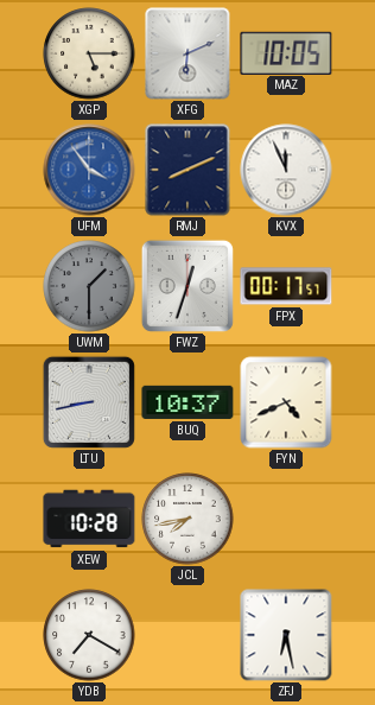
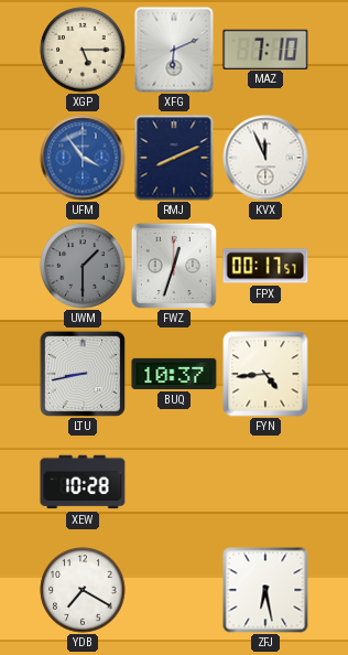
MAZ: 10:05 -> 7:10
FYN: 4:41 -> 4:44
JCL: 7:43 -> none
